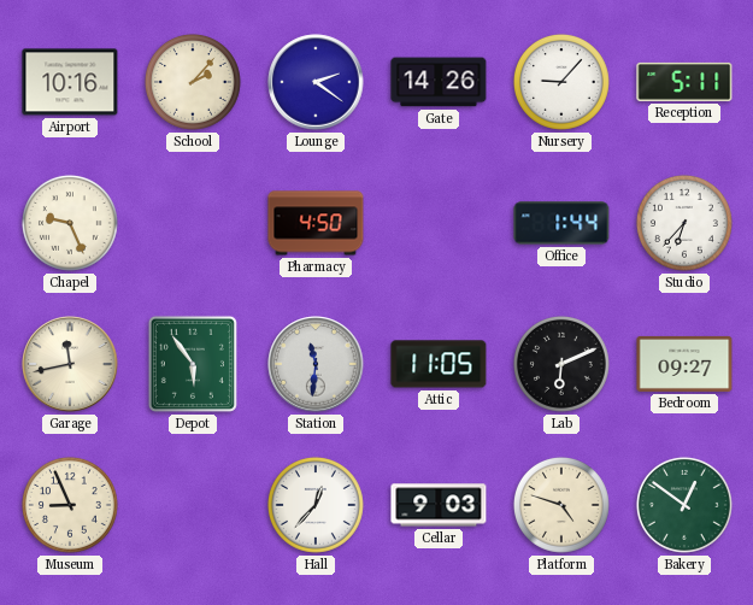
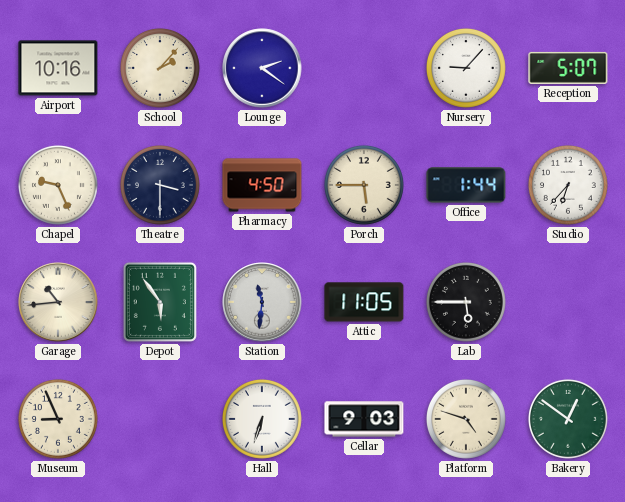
Gate: 14:26 -> none
Reception: 5:11 -> 5:07
Theatre: none -> 3:30
Porch: none -> 5:45
Garage: 11:43 -> 10:44
Lab: 6:11 -> 5:45
Bedroom: 09:27 -> none
Hall: 12:37 -> 6:33
